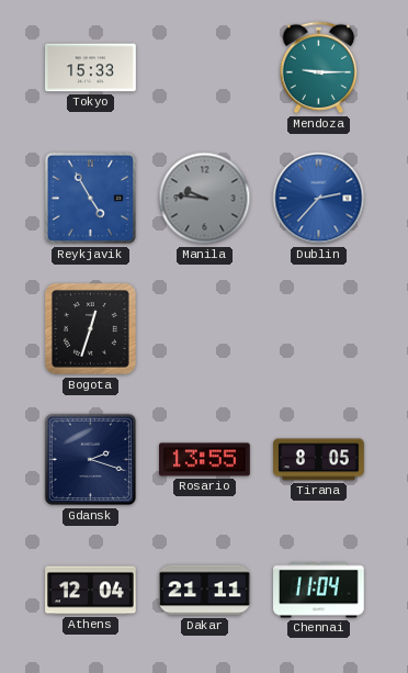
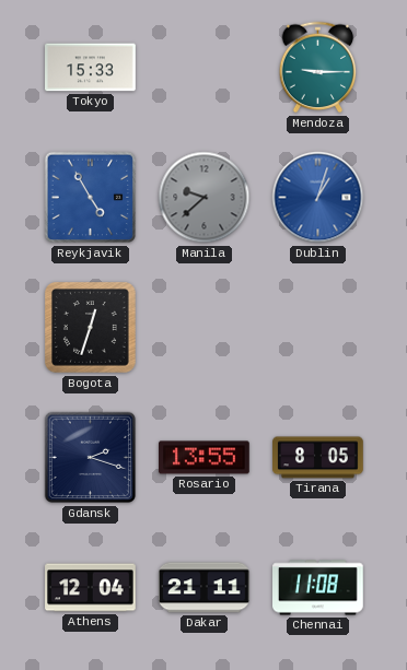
Manila: 9:46 -> 9:38
Dublin: 2:37 -> 1:03
Chennai: 11:04 -> 11:08
